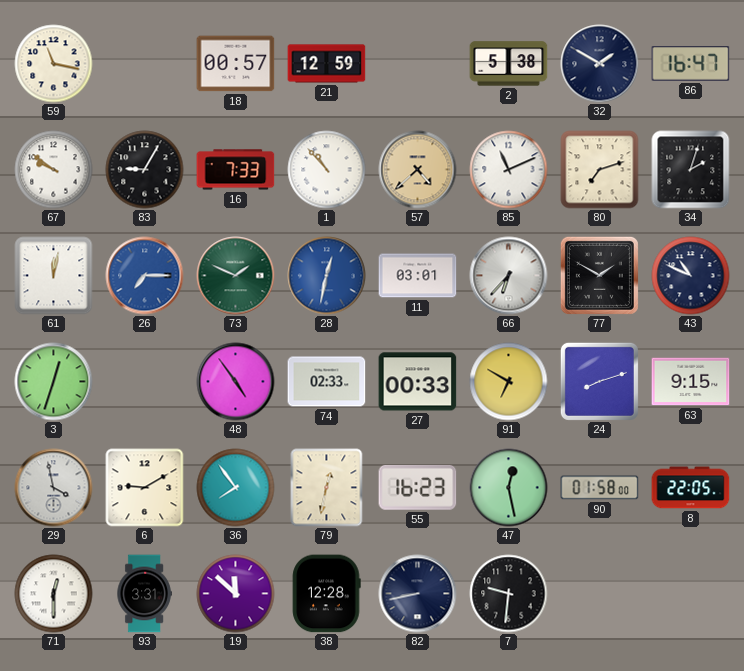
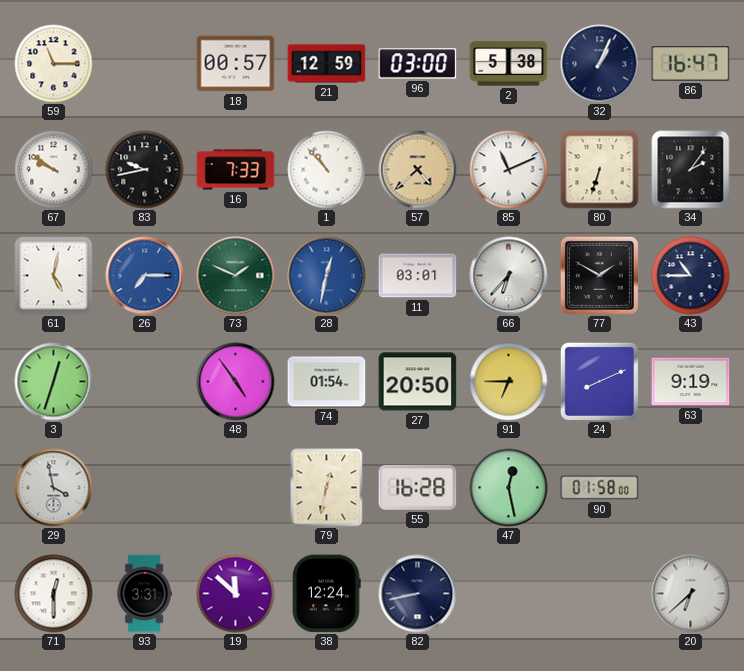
59: 11:17 -> 11:15
96: none -> 03:00
32: 1:50 -> 1:04
83: 9:05 -> 9:43
80: 7:12 -> 6:33
34: 2:03 -> 2:06
61: 12:02 -> 5:02
43: 10:49 -> 10:45
74: 02:33 -> 01:54
27: 00:33 -> 20:50
91: 6:50 -> 6:45
24: 8:12 -> 8:11
63: 9:15 -> 9:19
6: 9:10 -> none
36: 7:54 -> none
55: 16:23 -> 16:28
8: 22:05 -> none
38: 12:28 -> 12:24
7: 9:31 -> none
20: none -> 6:38
